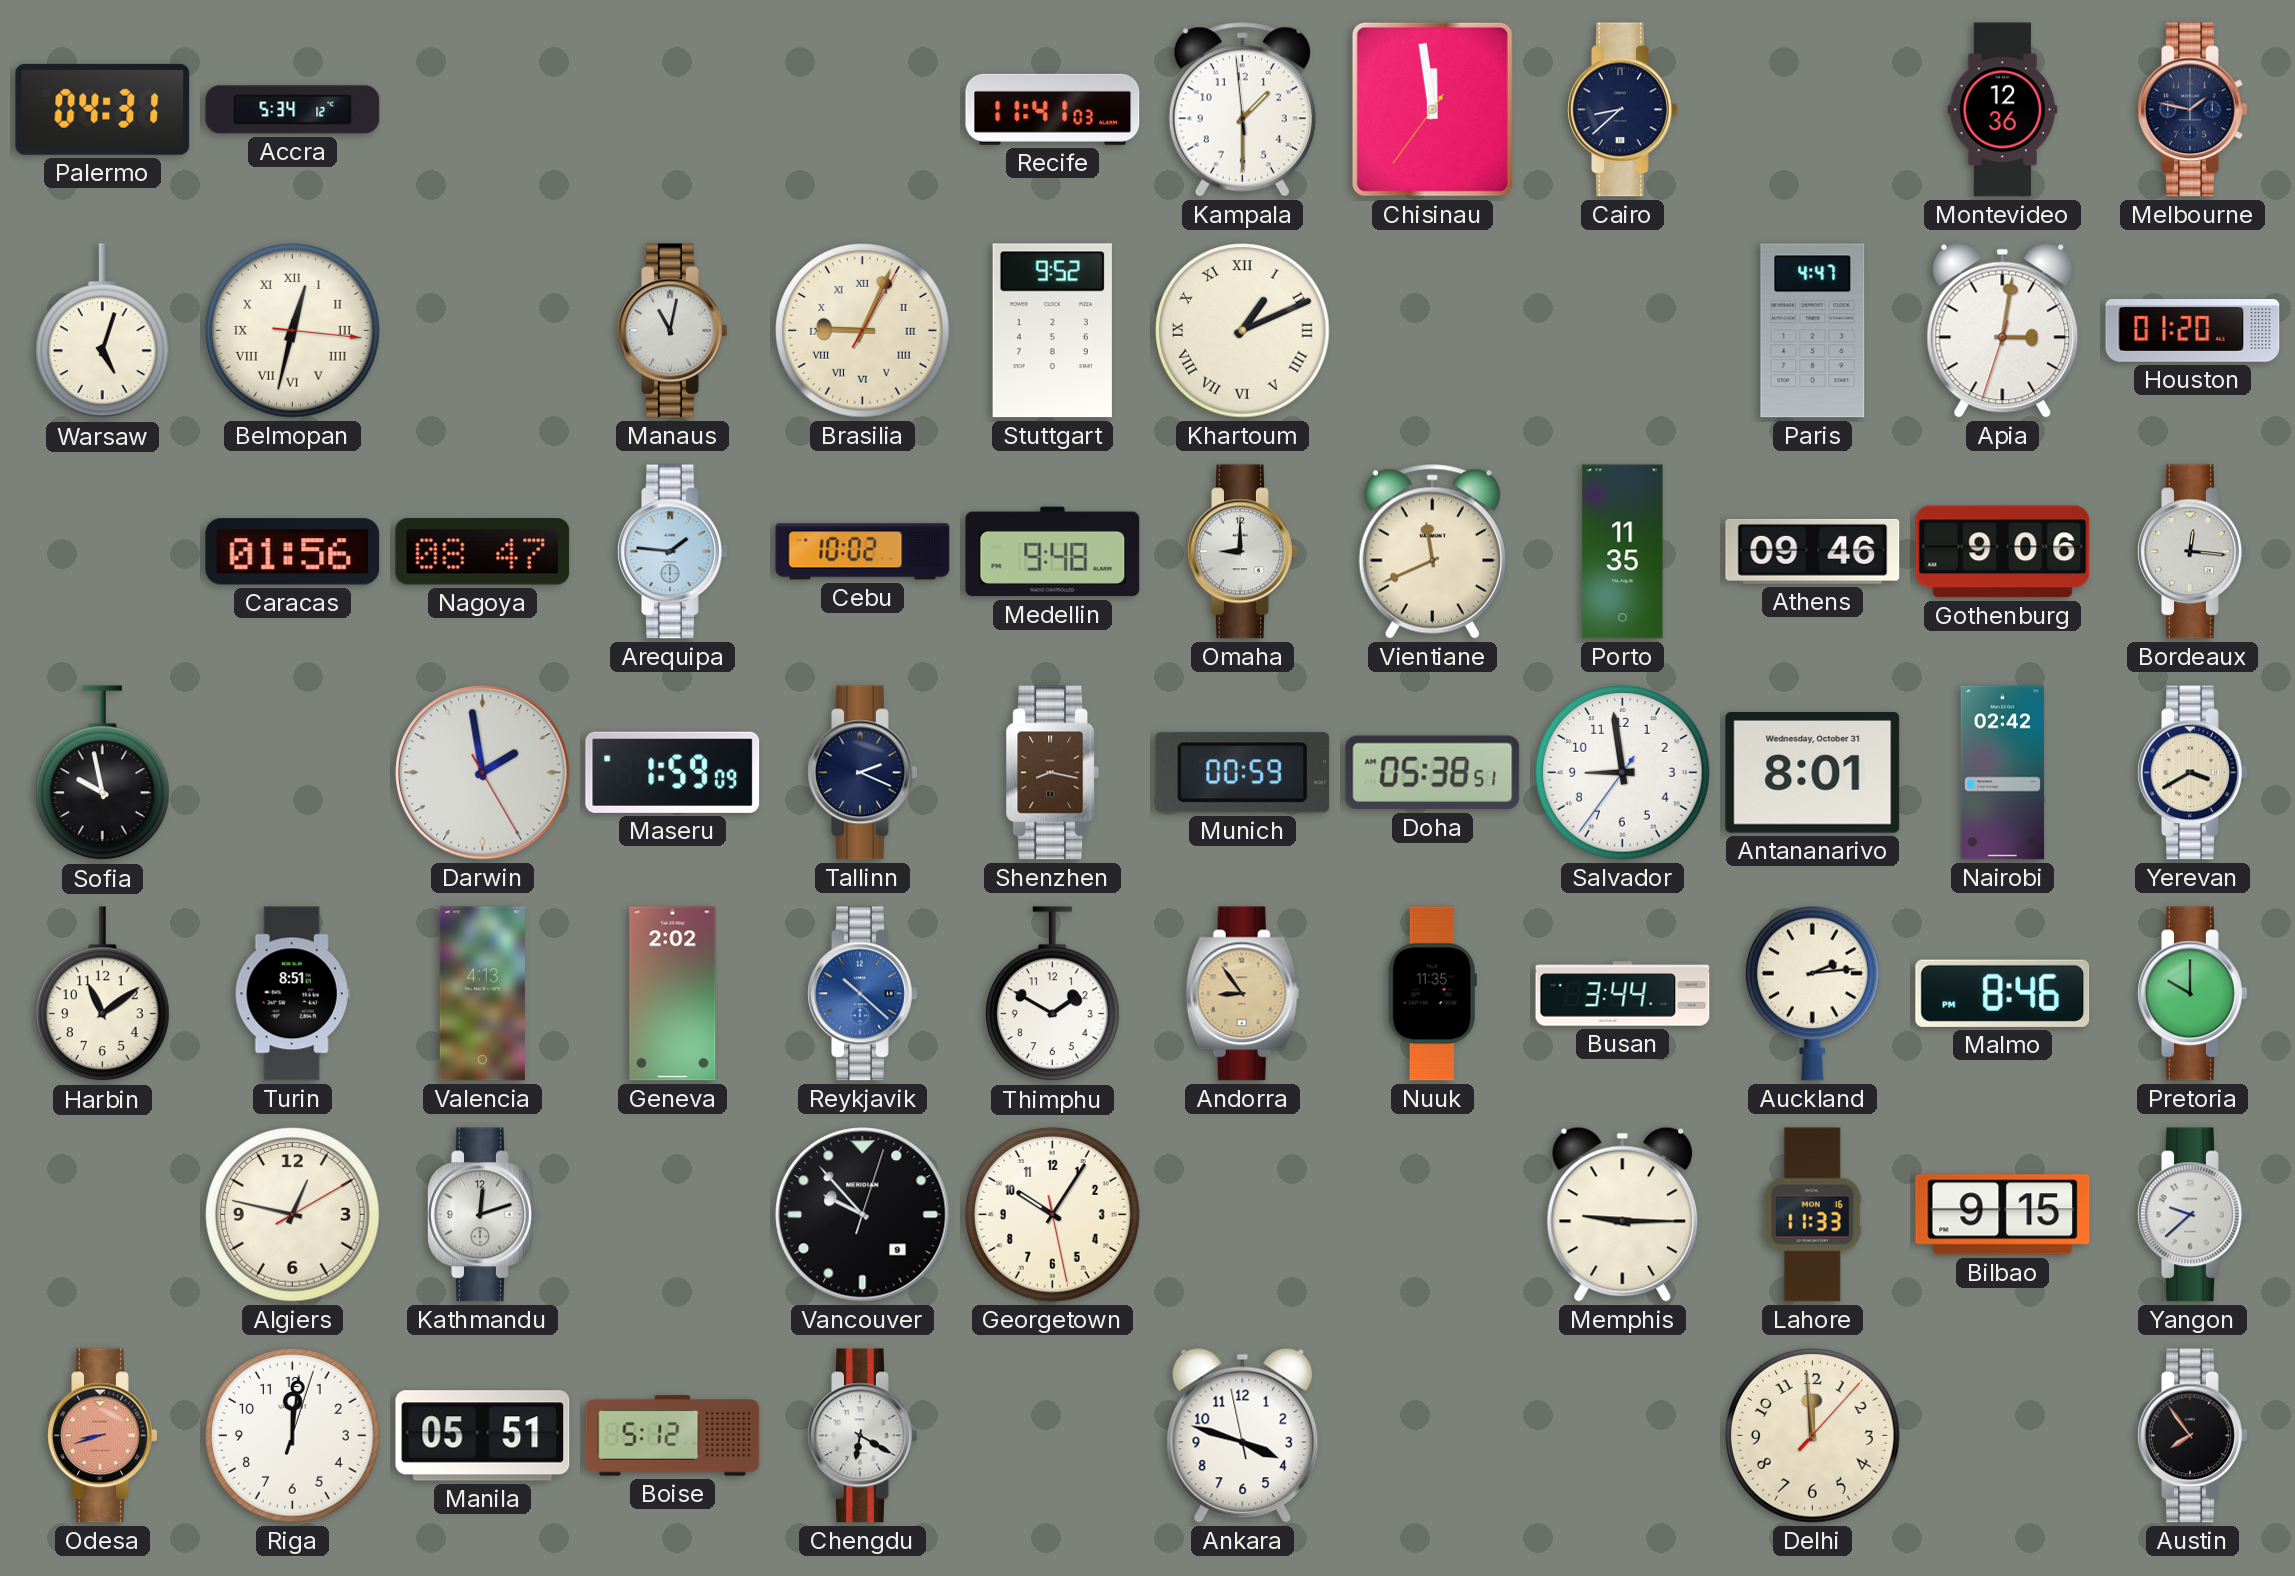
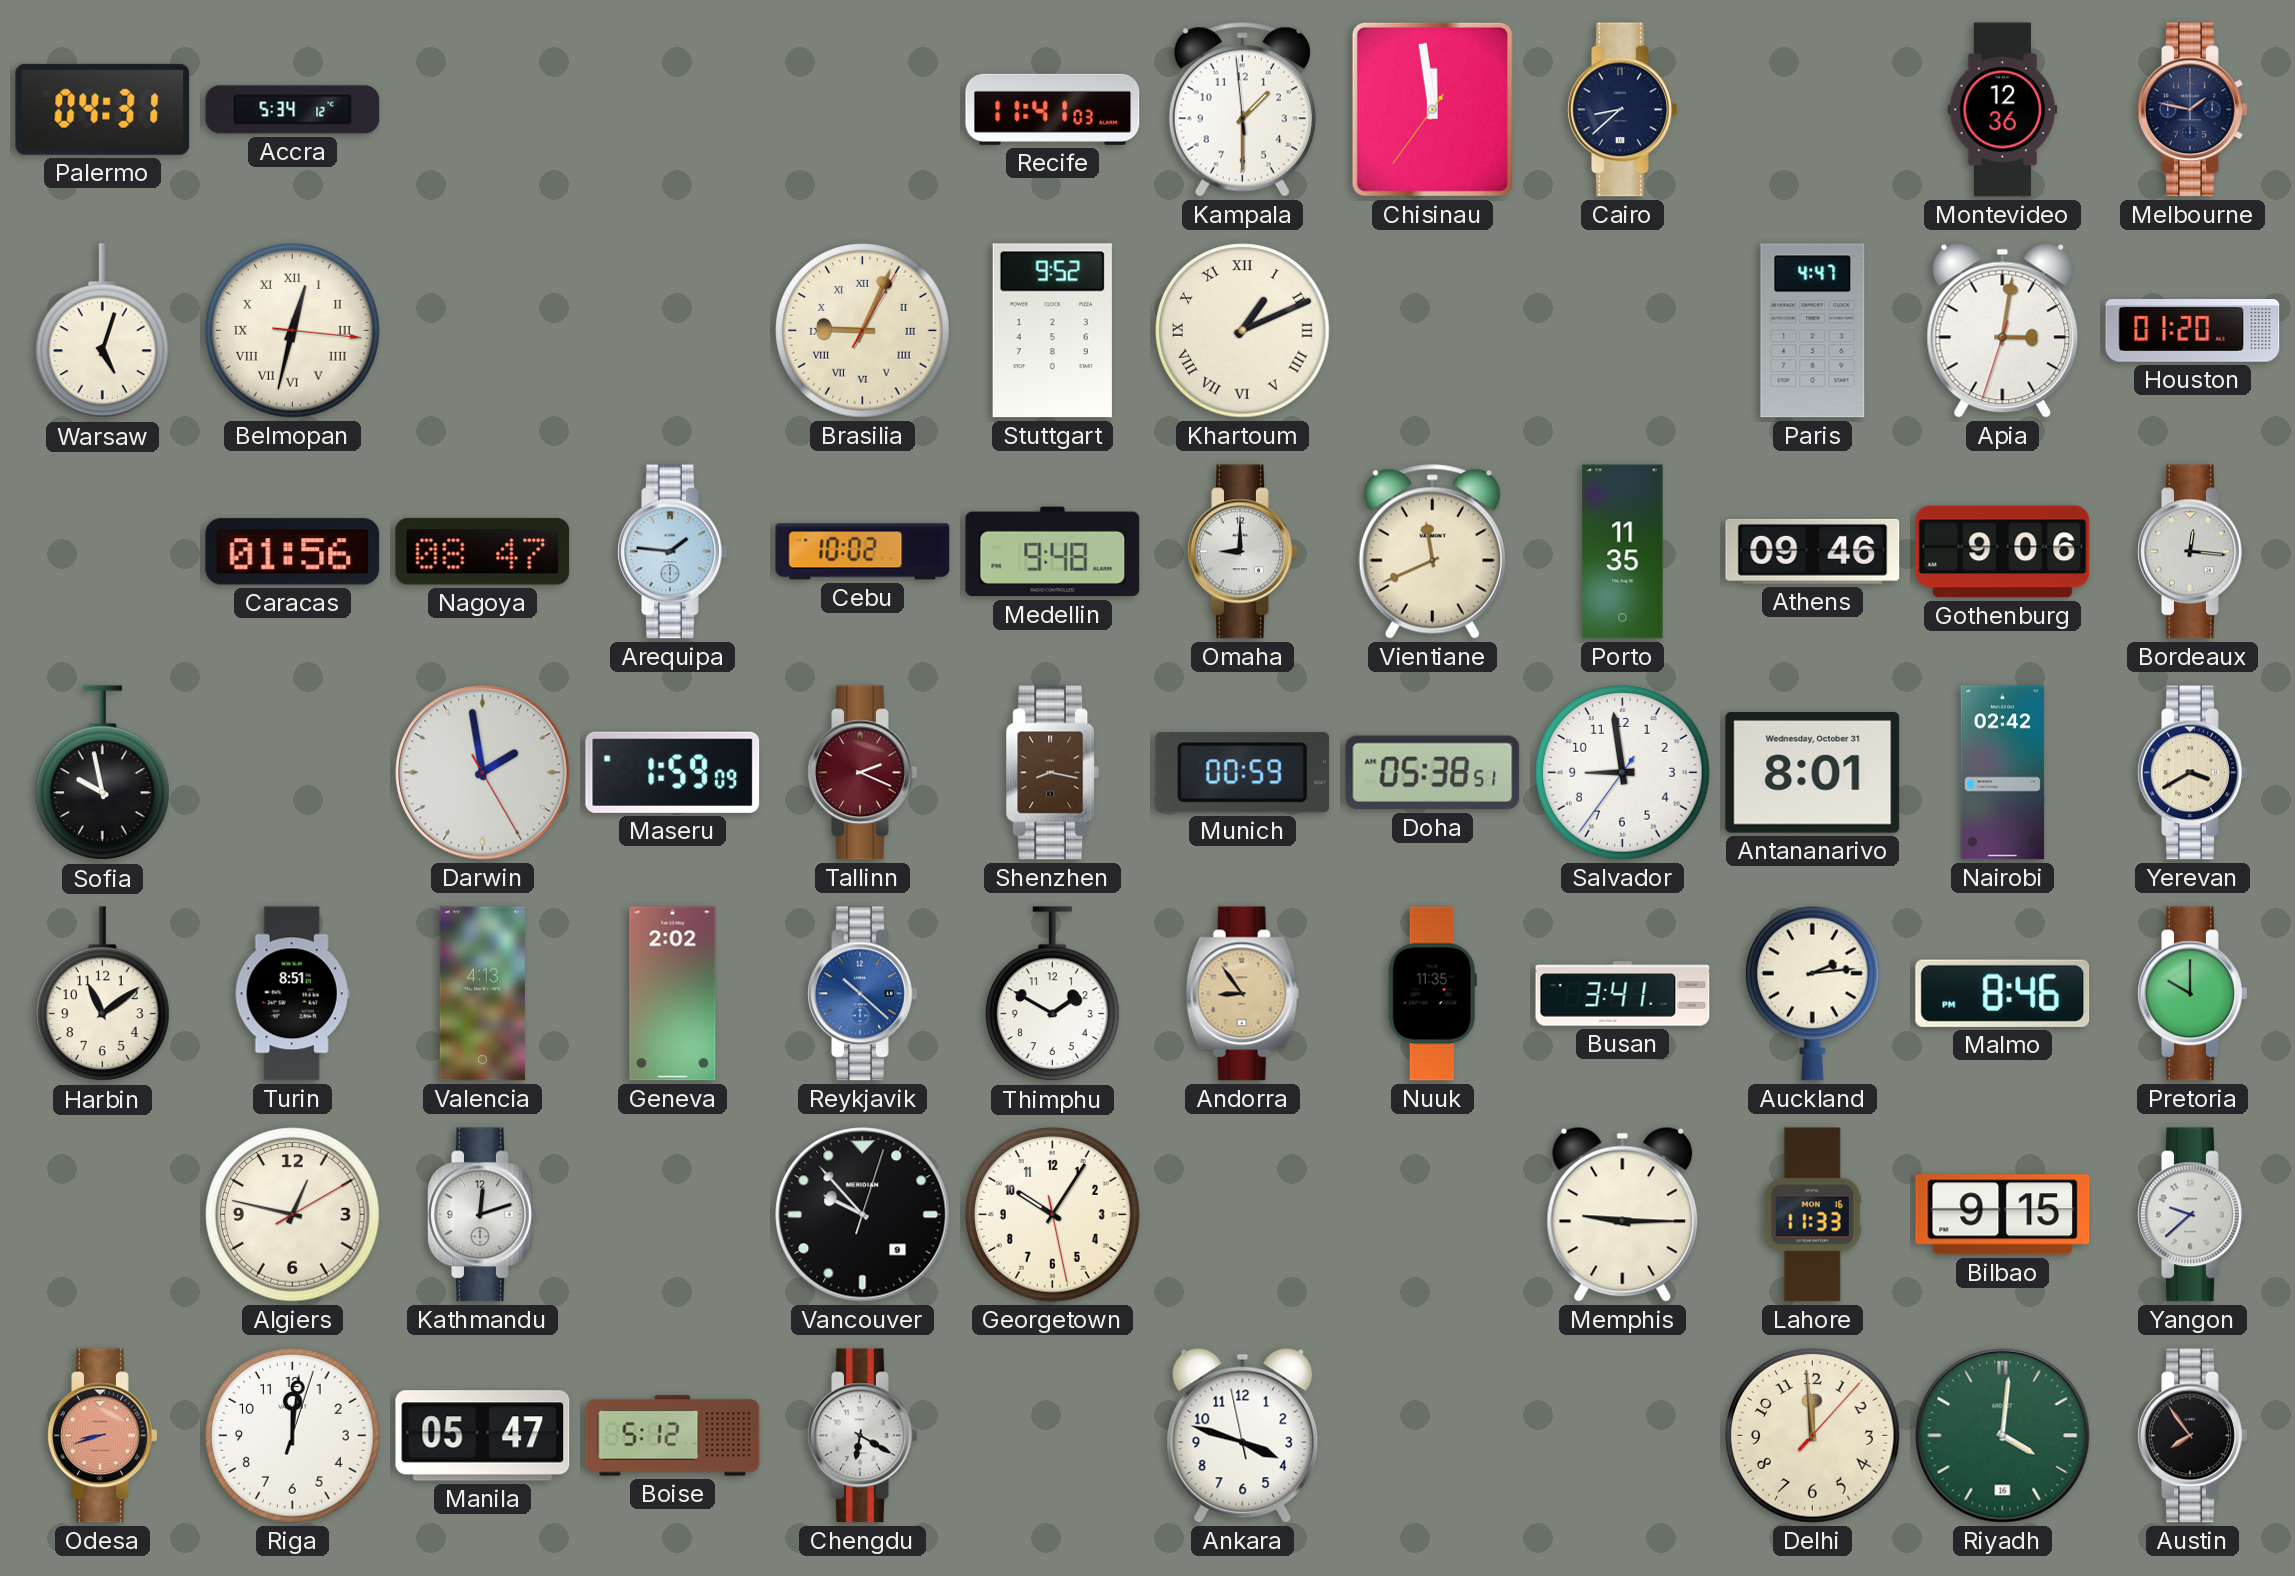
Manaus: 11:02 -> none
Tallinn dial: navy -> burgundy
Busan: 3:44 -> 3:41
Manila: 05:51 -> 05:47
Riyadh: none -> 4:01
